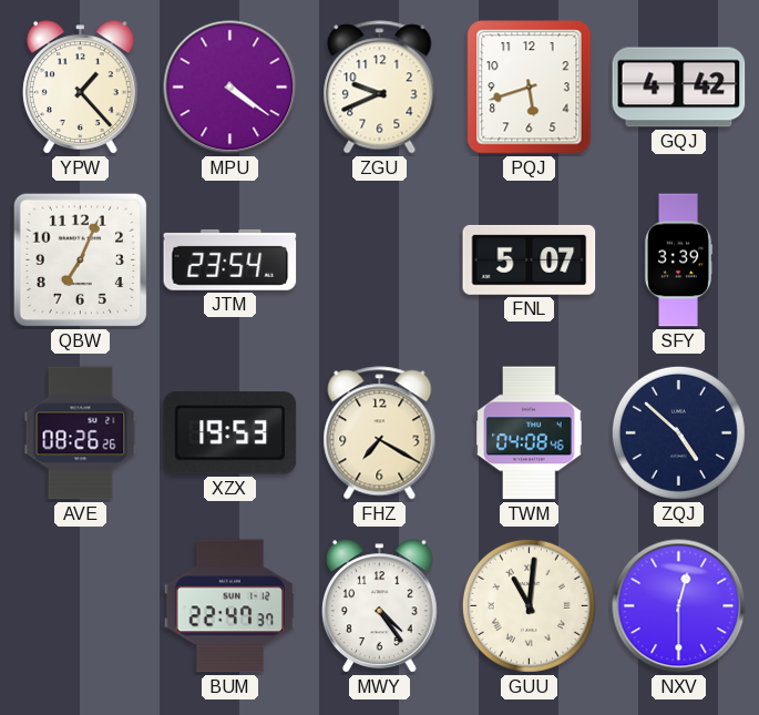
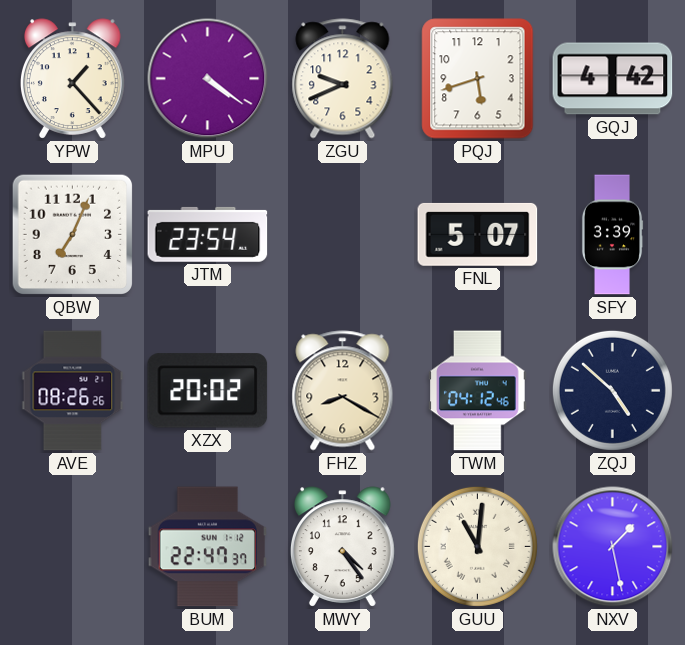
XZX: 19:53 -> 20:02
FHZ: 7:20 -> 8:20
TWM: 04:08 -> 04:12
NXV: 12:30 -> 1:28
